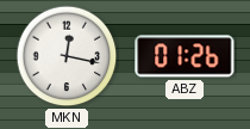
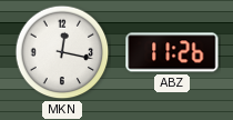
ABZ: 01:26 -> 11:26
